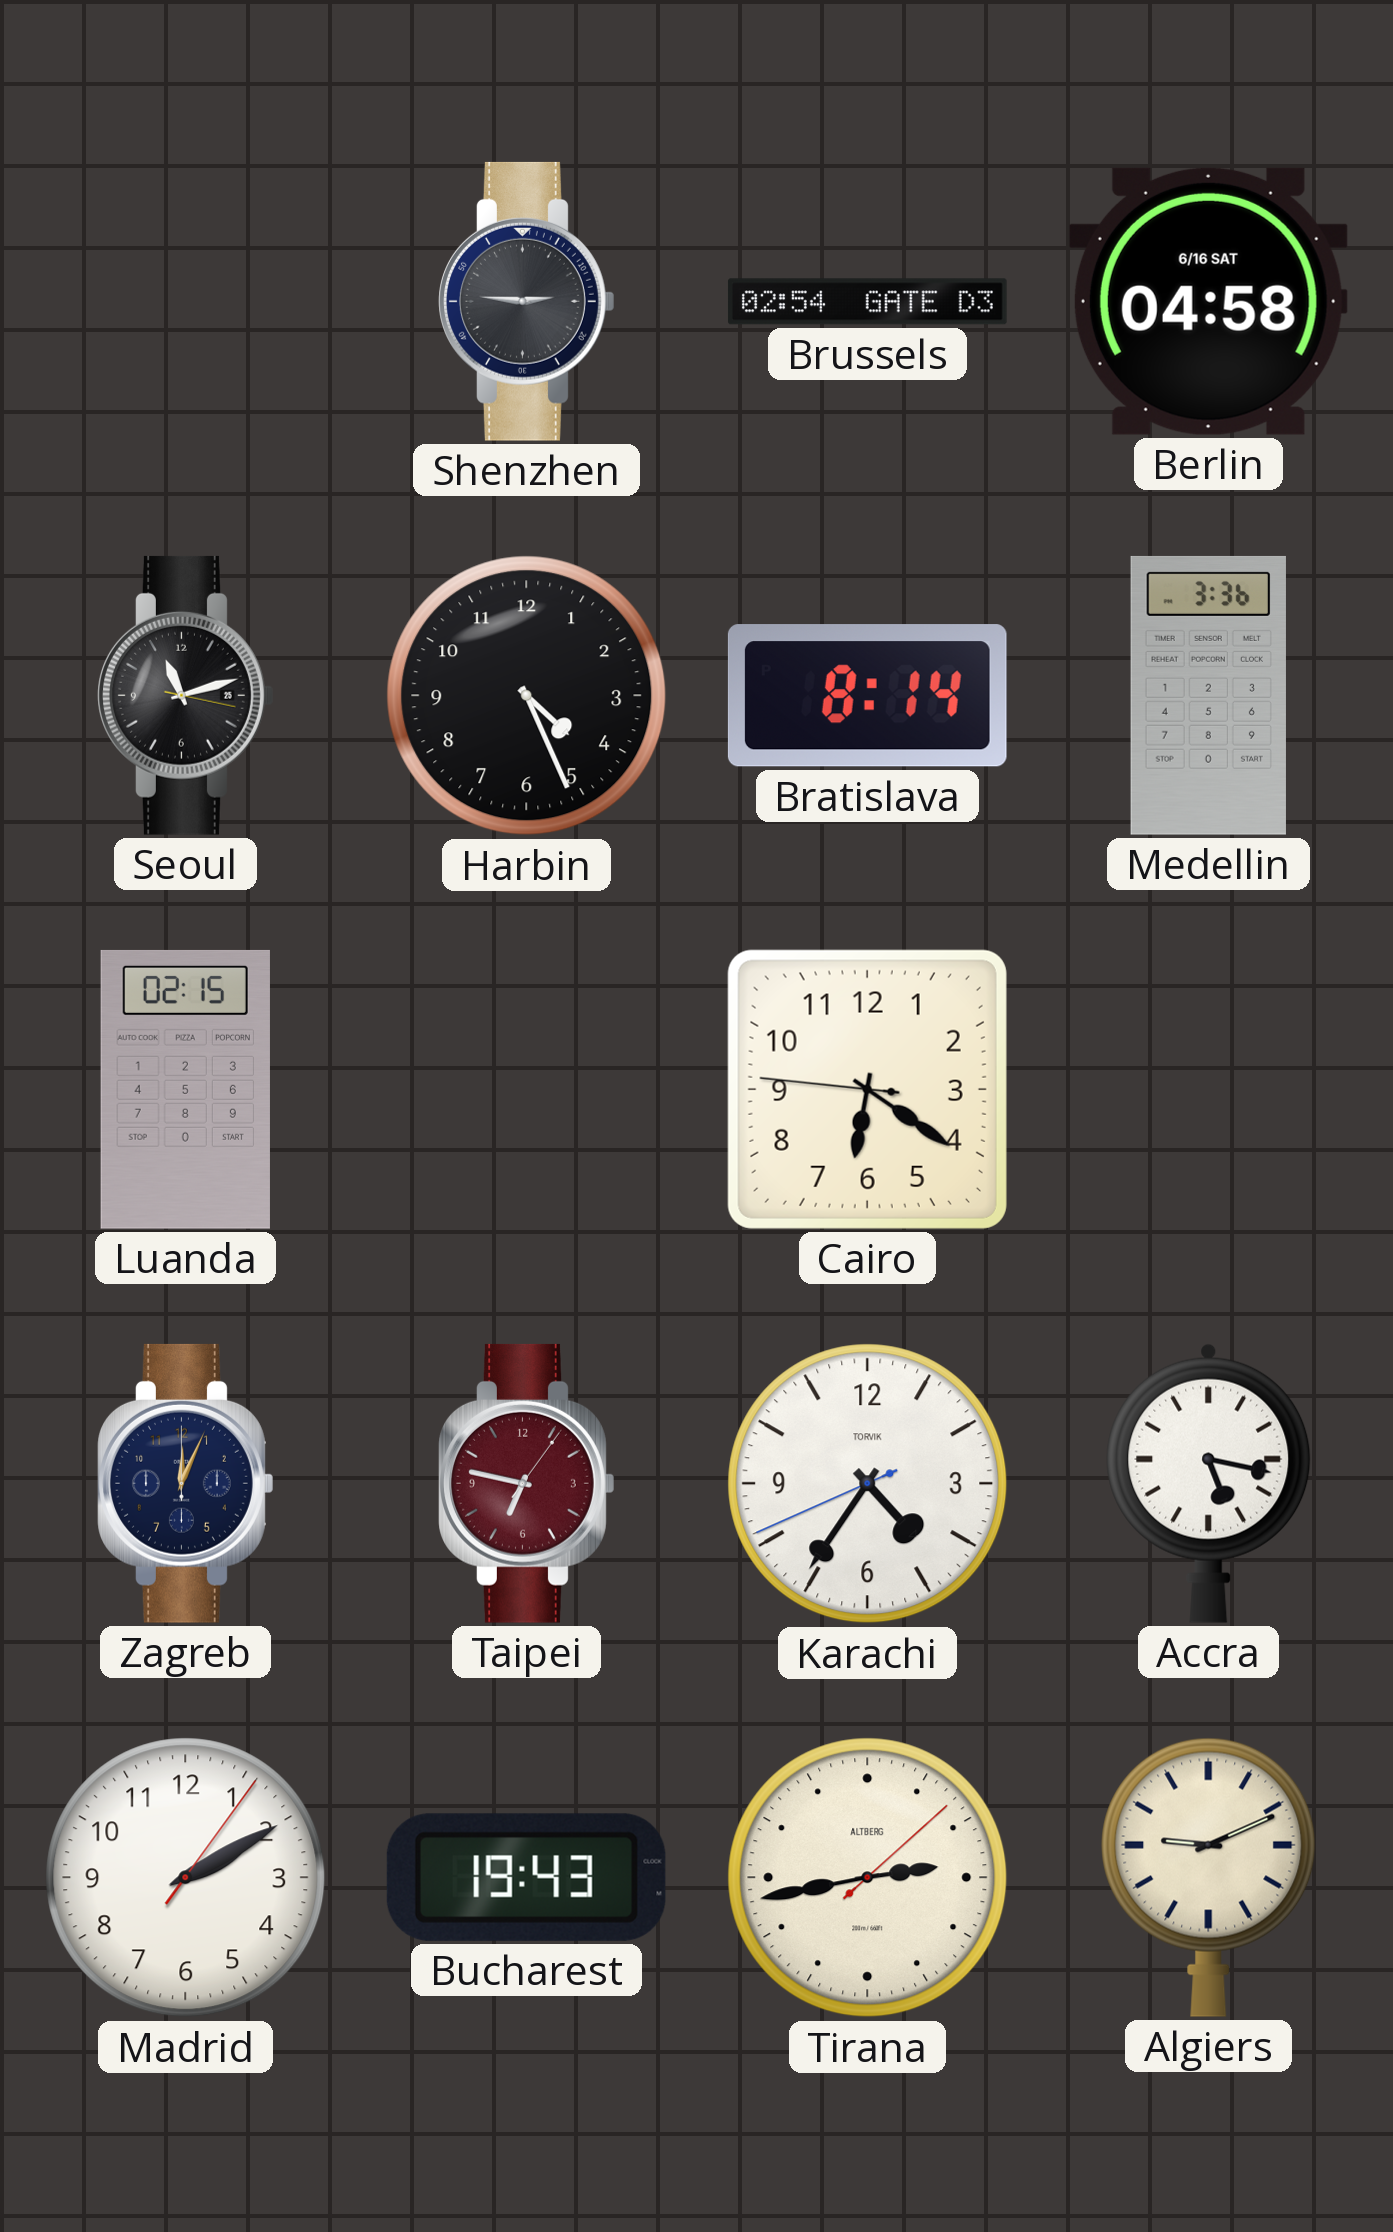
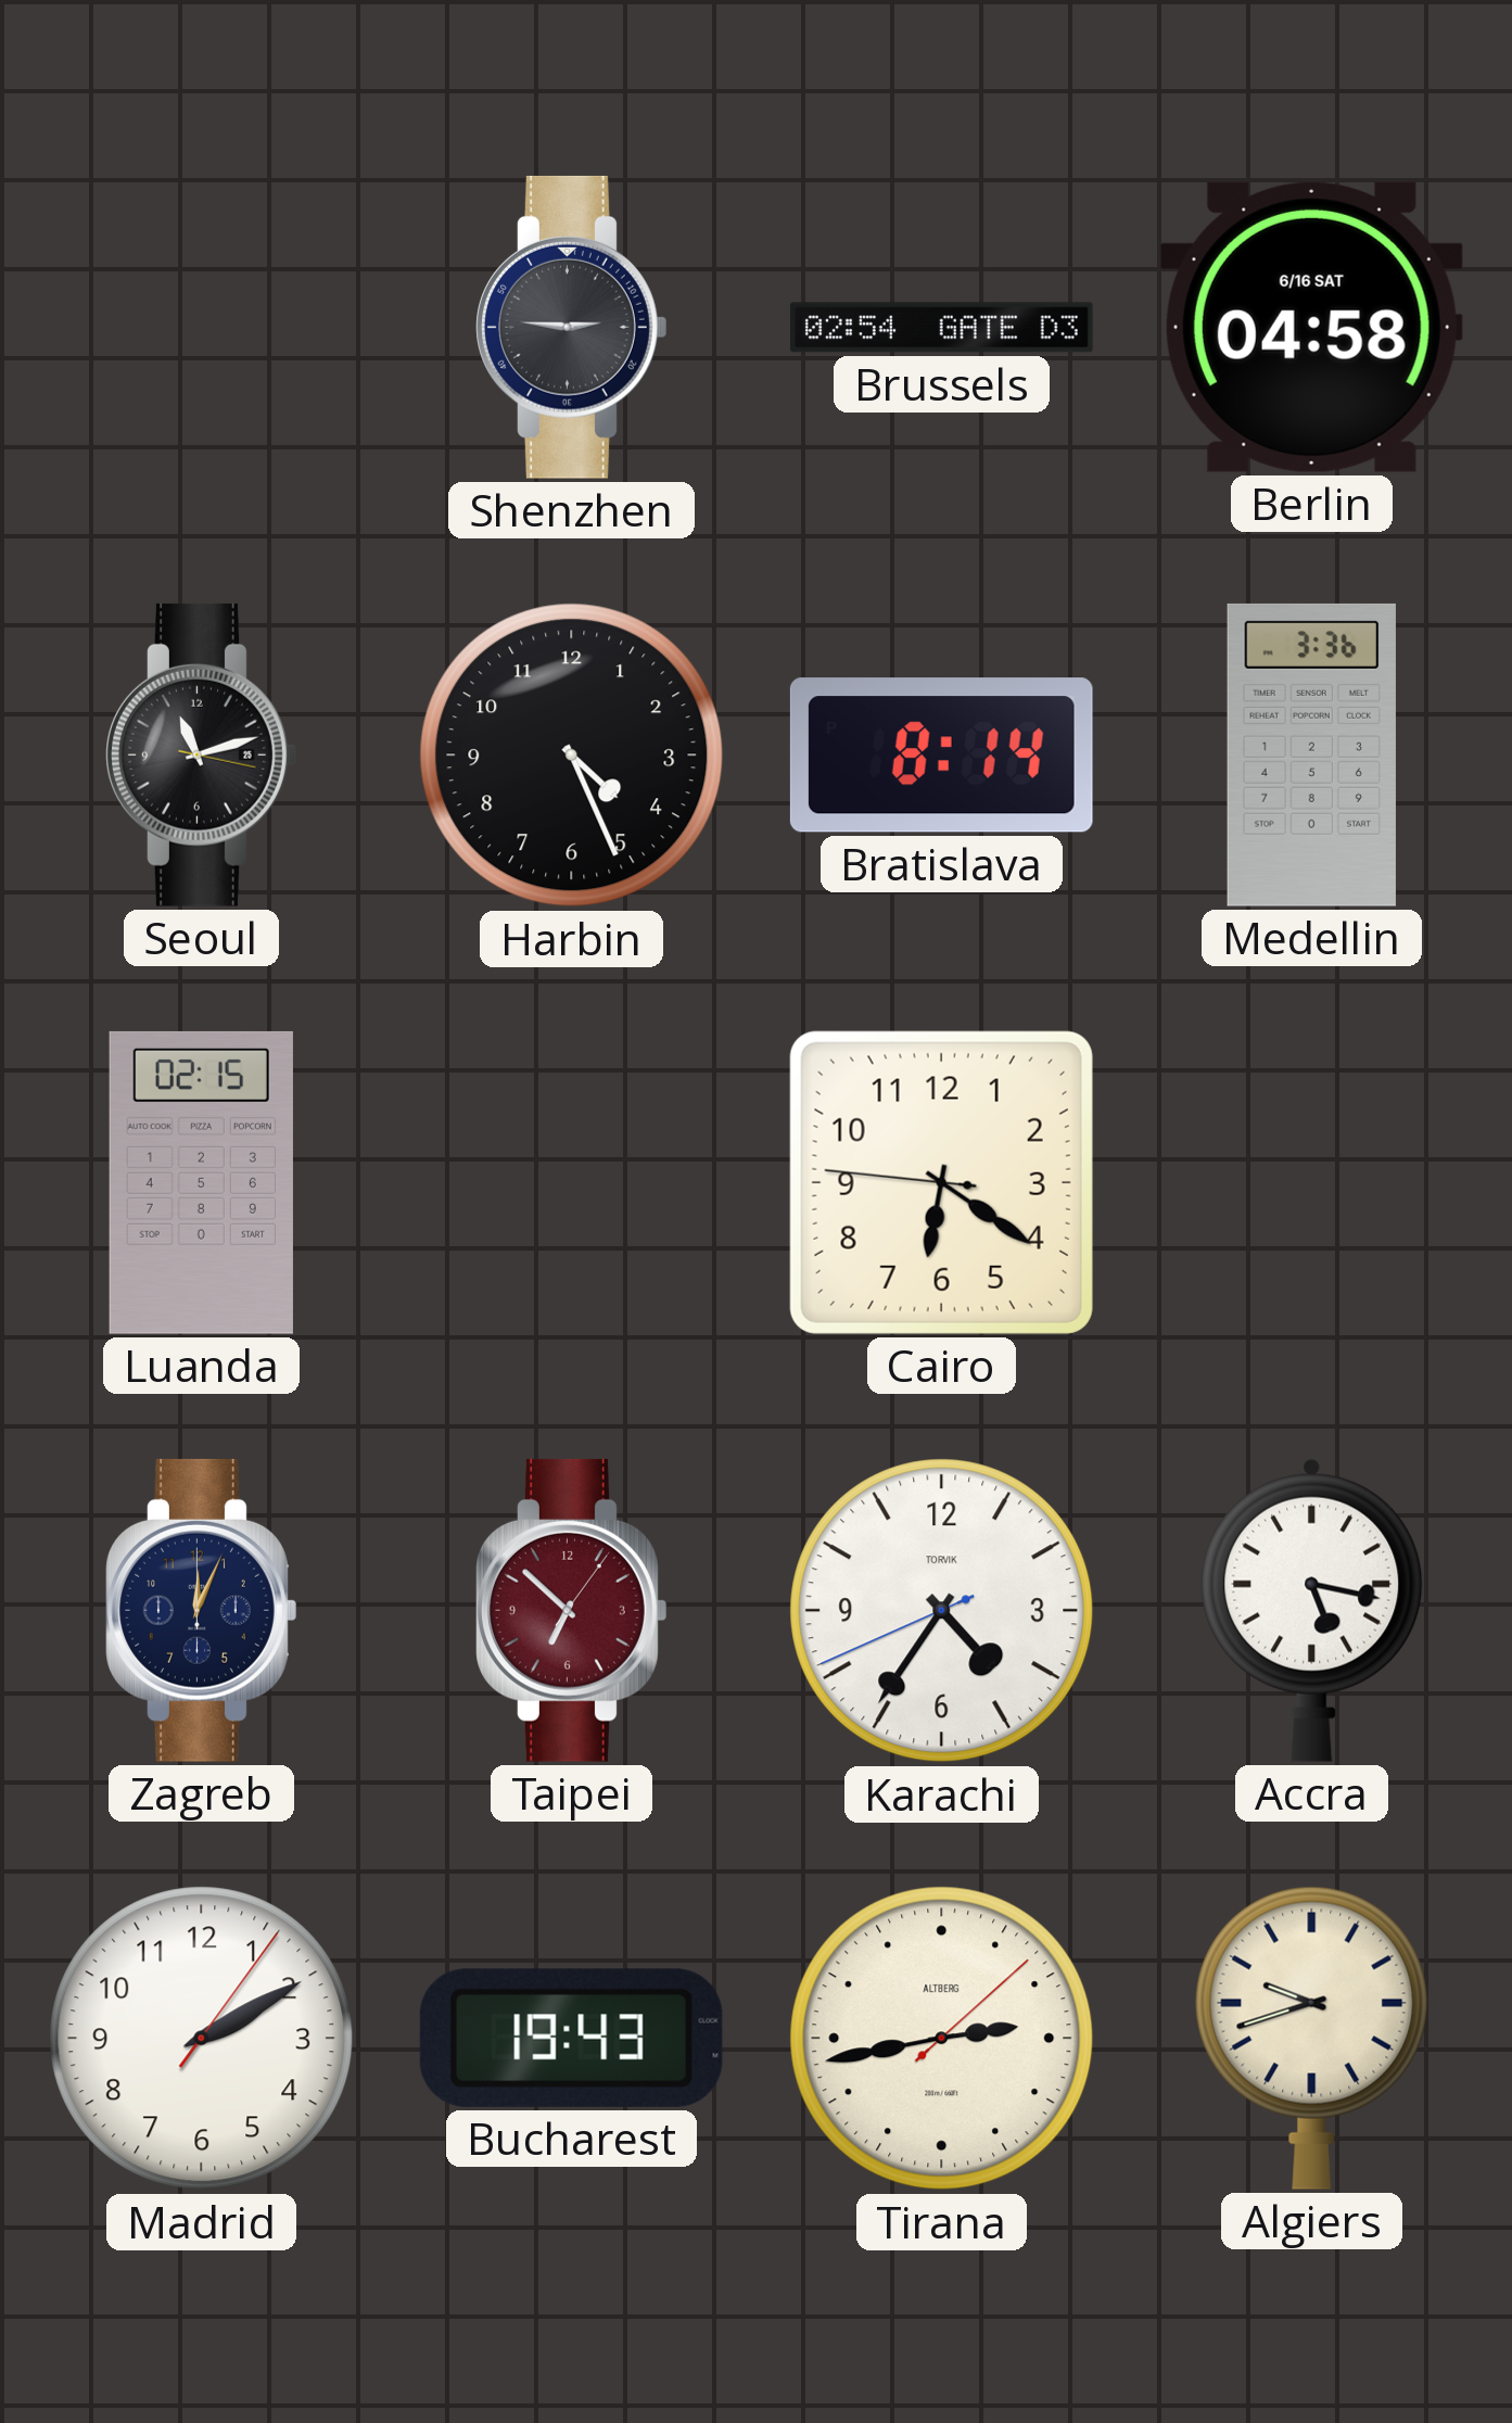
Taipei: 6:47 -> 6:52
Algiers: 9:11 -> 9:42
